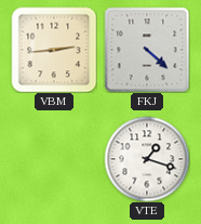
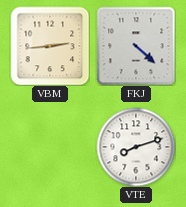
VTE: 1:18 -> 8:12
